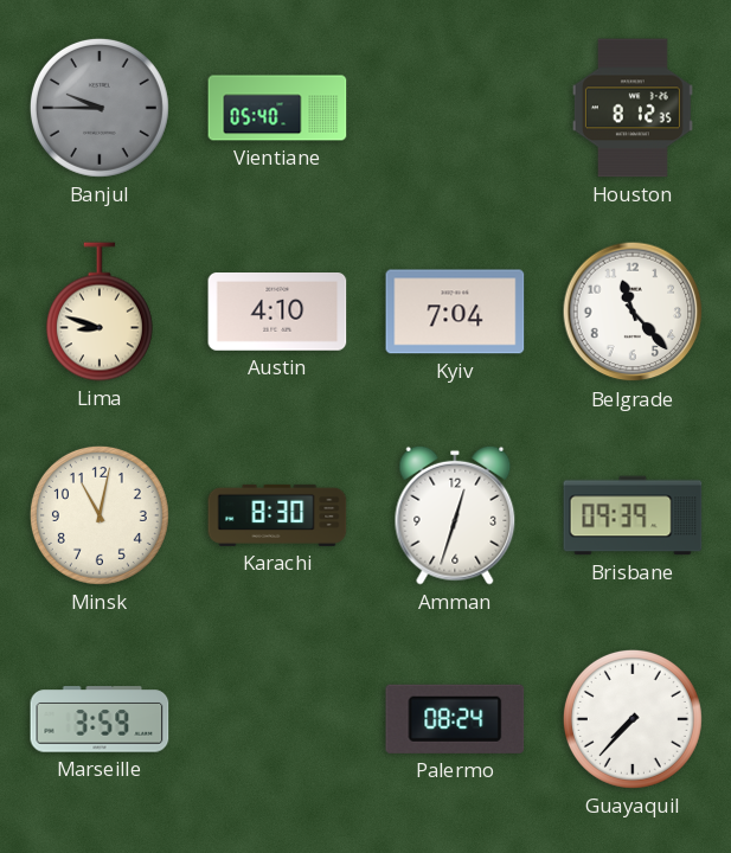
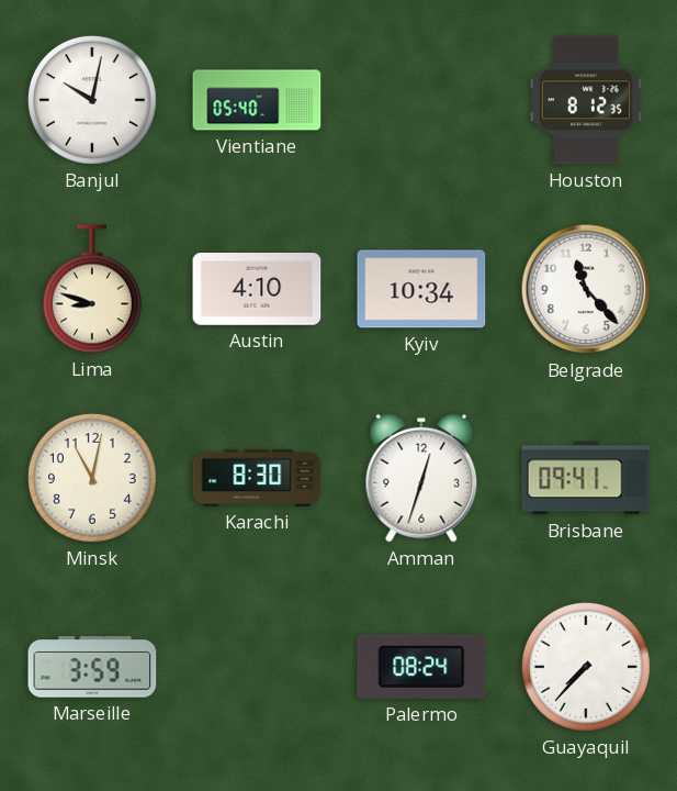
Banjul: 9:45 -> 10:02
Banjul dial: grey -> white
Kyiv: 7:04 -> 10:34
Brisbane: 09:39 -> 09:41
